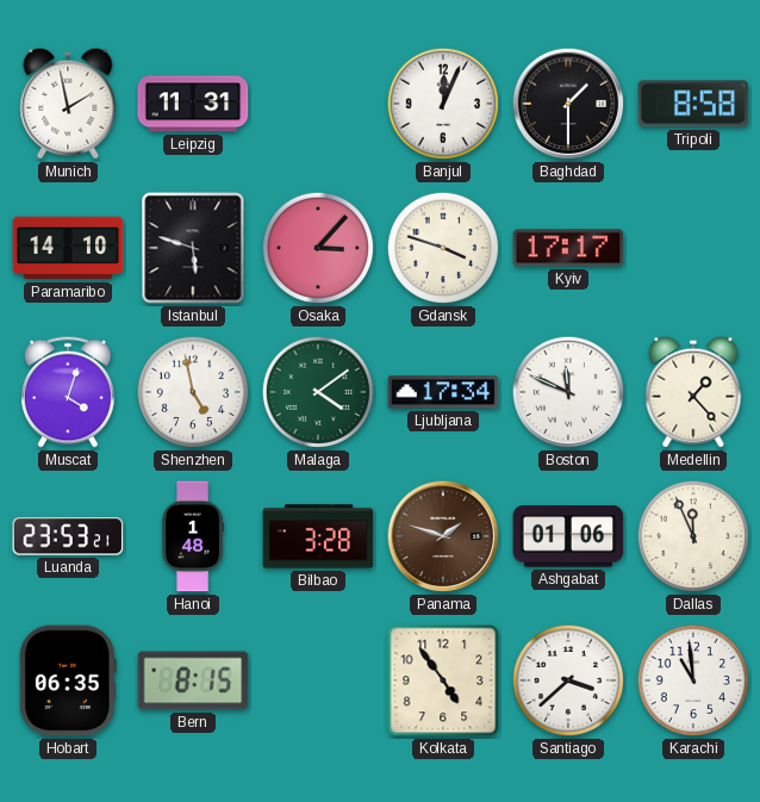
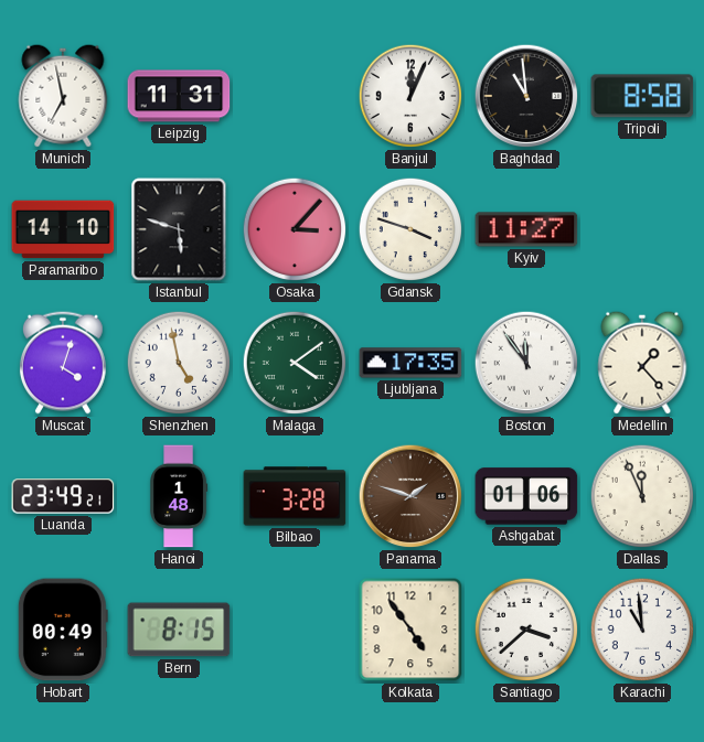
Munich: 1:58 -> 6:58
Baghdad: 1:30 -> 10:59
Kyiv: 17:17 -> 11:27
Ljubljana: 17:34 -> 17:35
Boston: 11:49 -> 11:54
Luanda: 23:53 -> 23:49
Hobart: 06:35 -> 00:49
